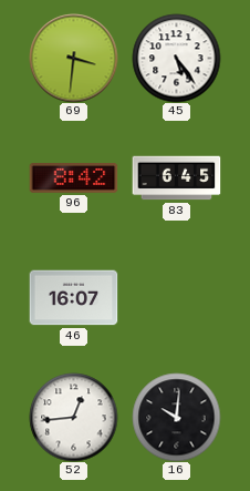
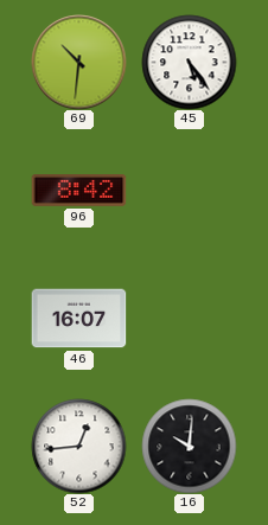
69: 3:31 -> 10:31
83: 6:45 -> none
